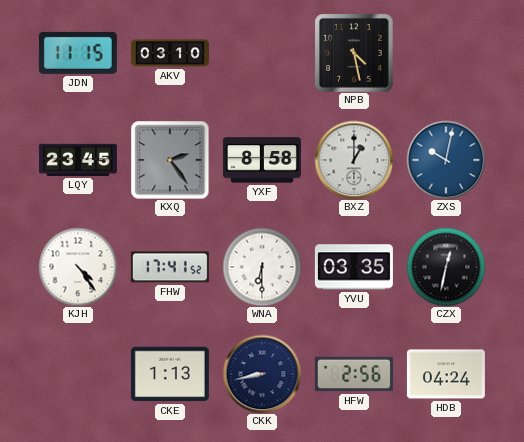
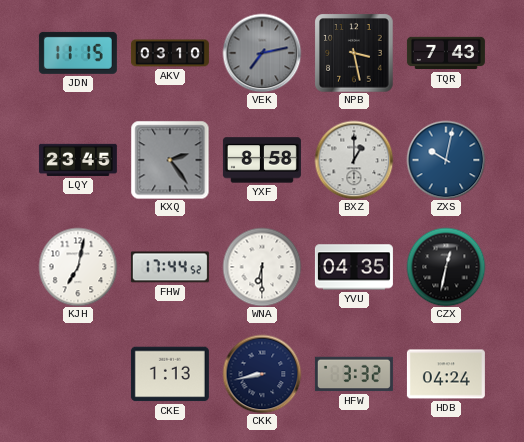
VEK: none -> 7:13
NPB: 4:28 -> 3:28
TQR: none -> 7:43
KJH: 4:24 -> 7:02
FHW: 17:41 -> 17:44
YVU: 03:35 -> 04:35
HFW: 2:56 -> 3:32
